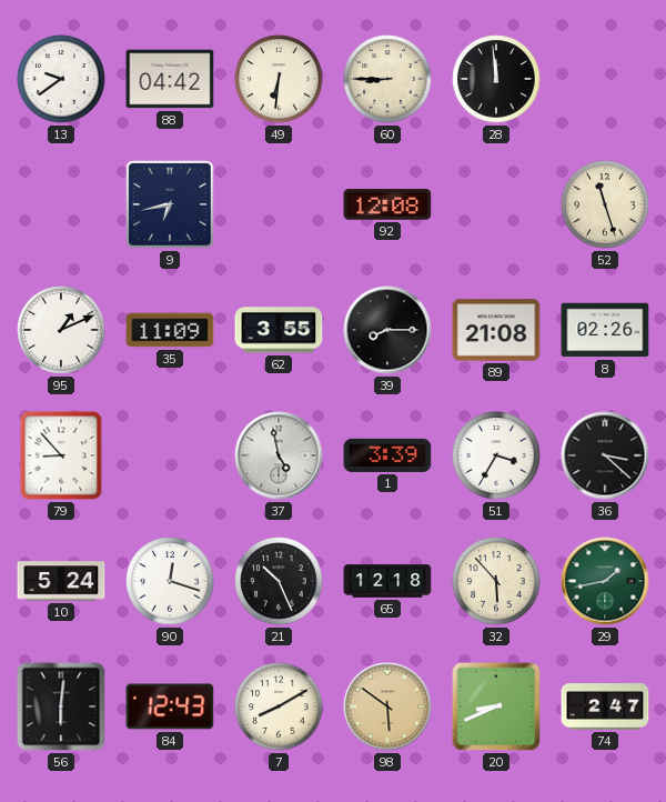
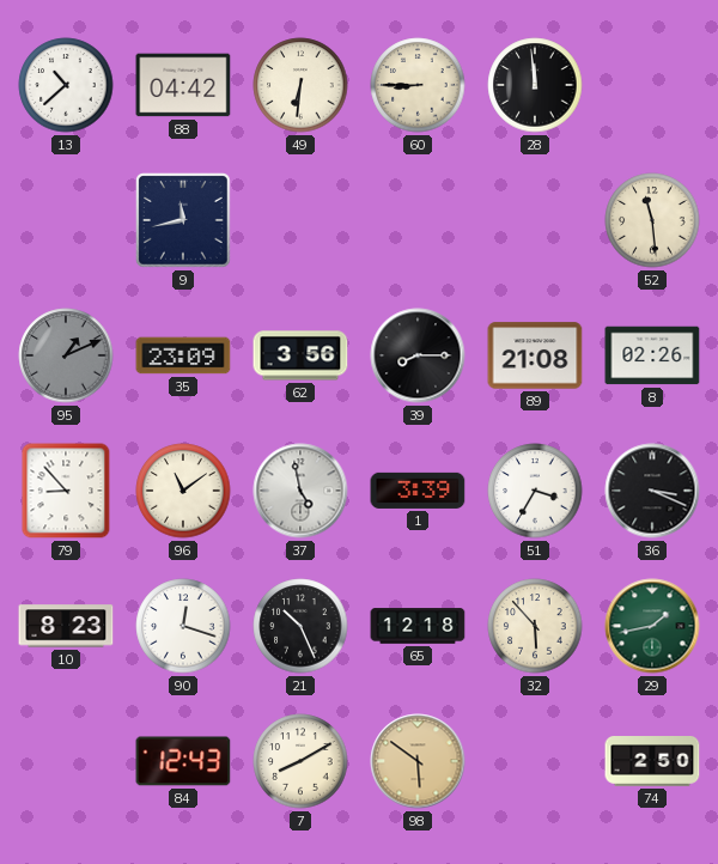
13: 9:39 -> 10:38
9: 6:43 -> 11:43
92: 12:08 -> none
52: 11:27 -> 11:29
95 dial: white -> grey
35: 11:09 -> 23:09
62: 3:55 -> 3:56
96: none -> 11:09
36: 3:22 -> 3:19
10: 5:24 -> 8:23
56: 6:01 -> none
20: 8:41 -> none
74: 2:47 -> 2:50
